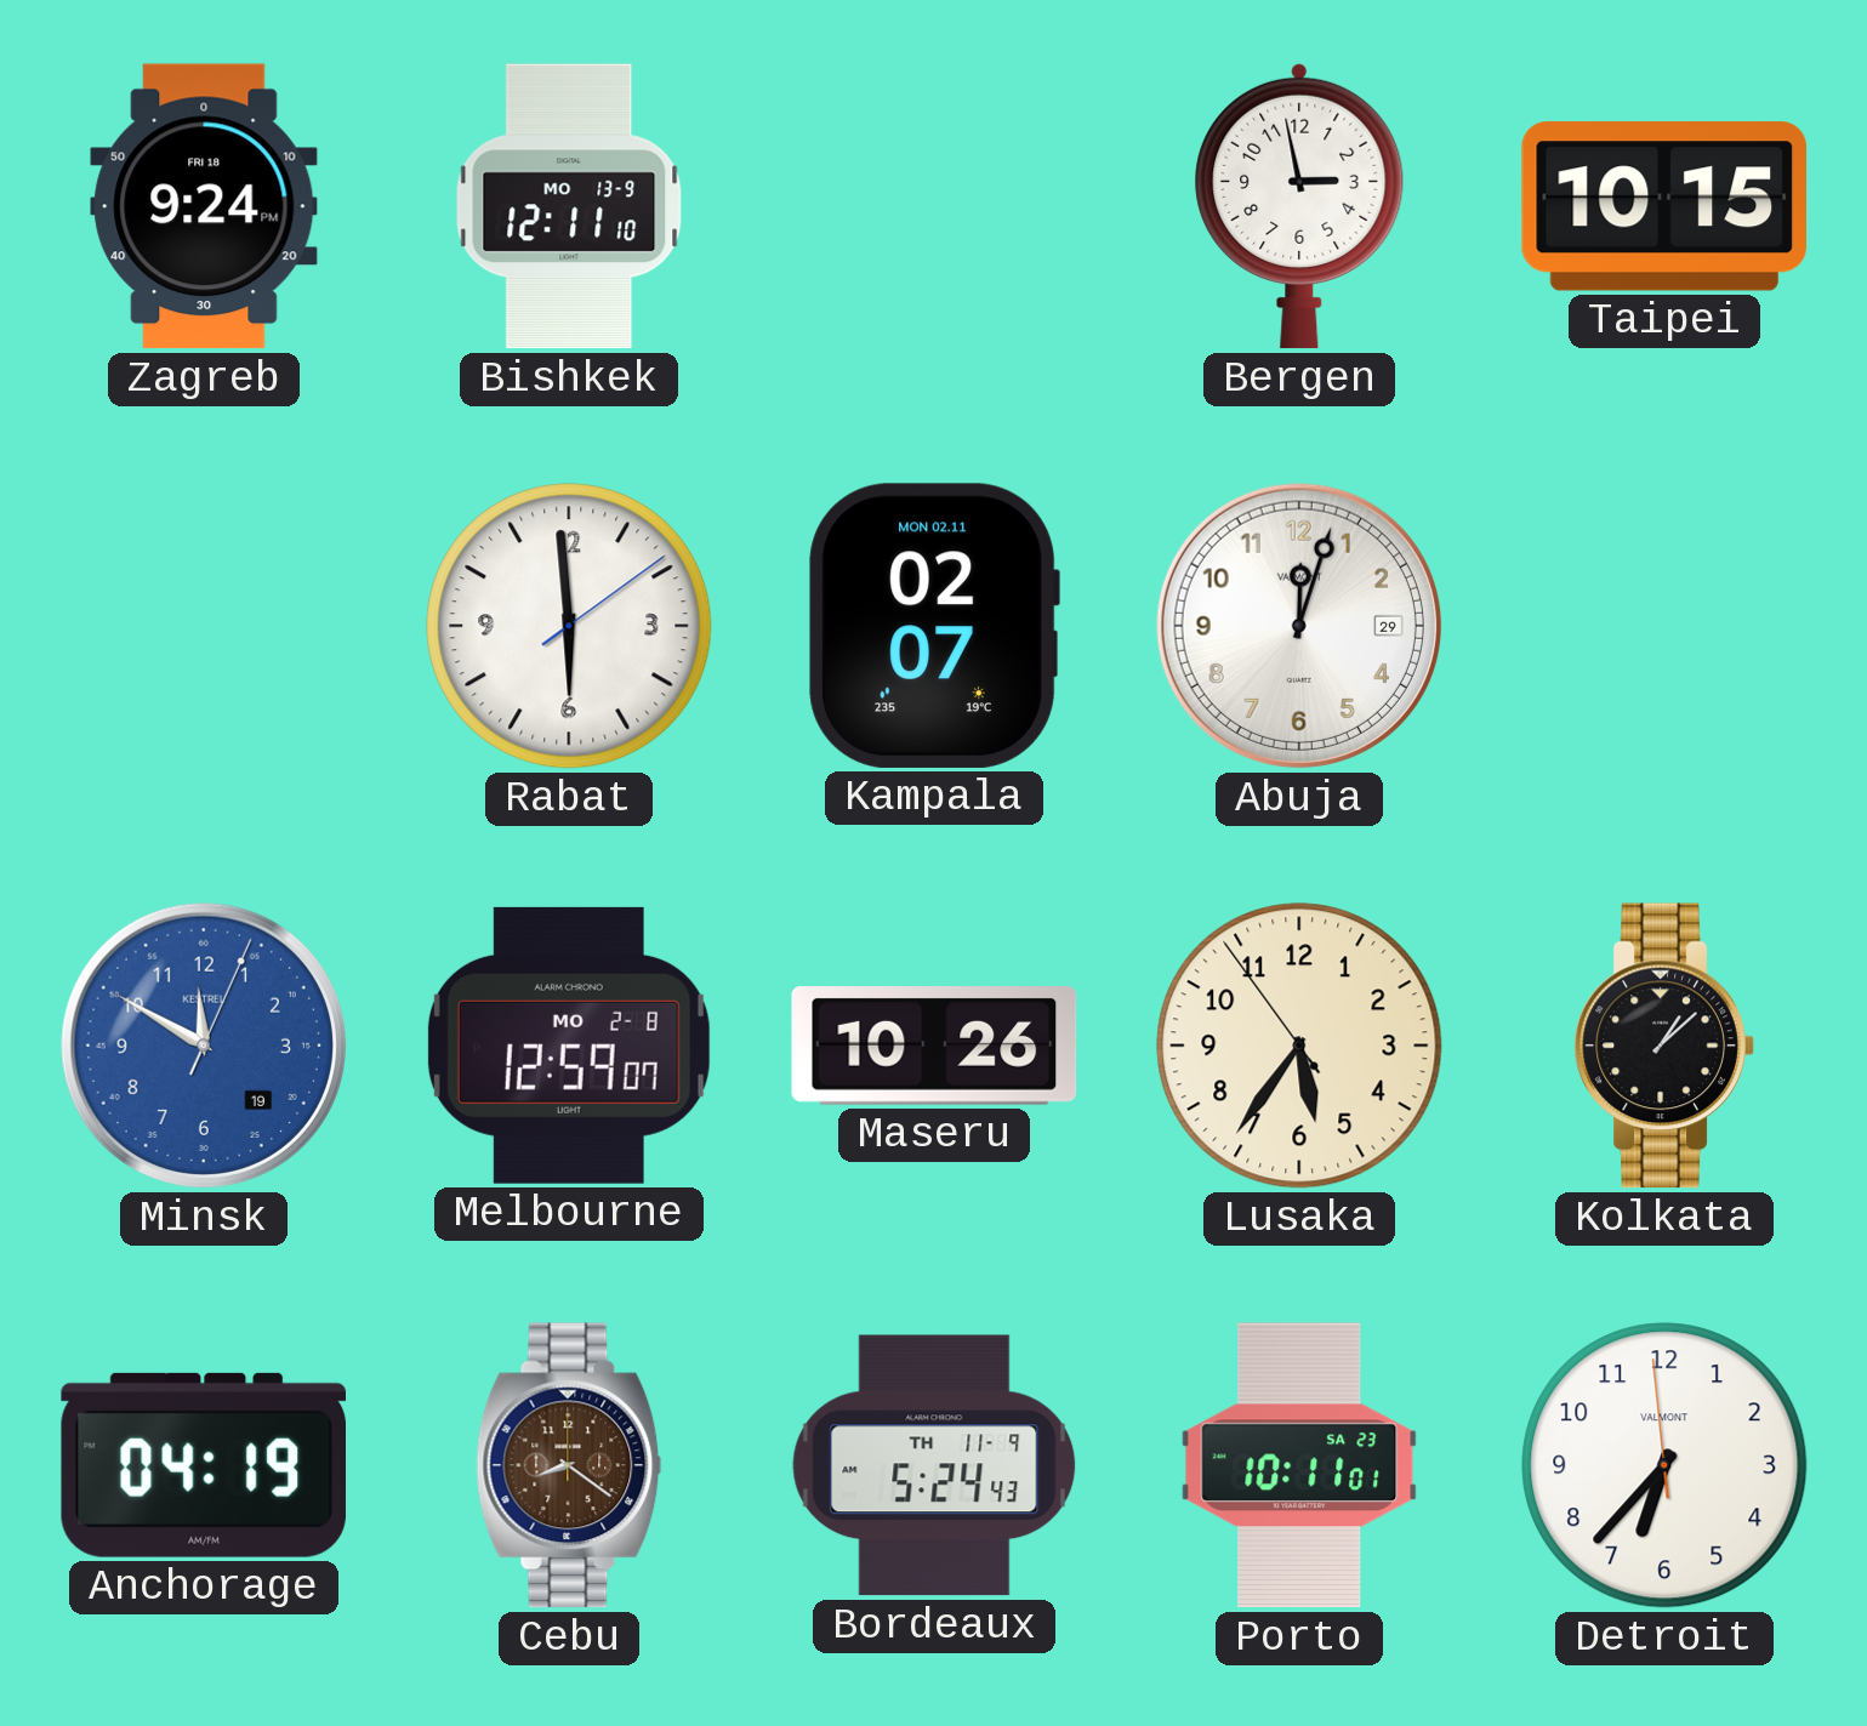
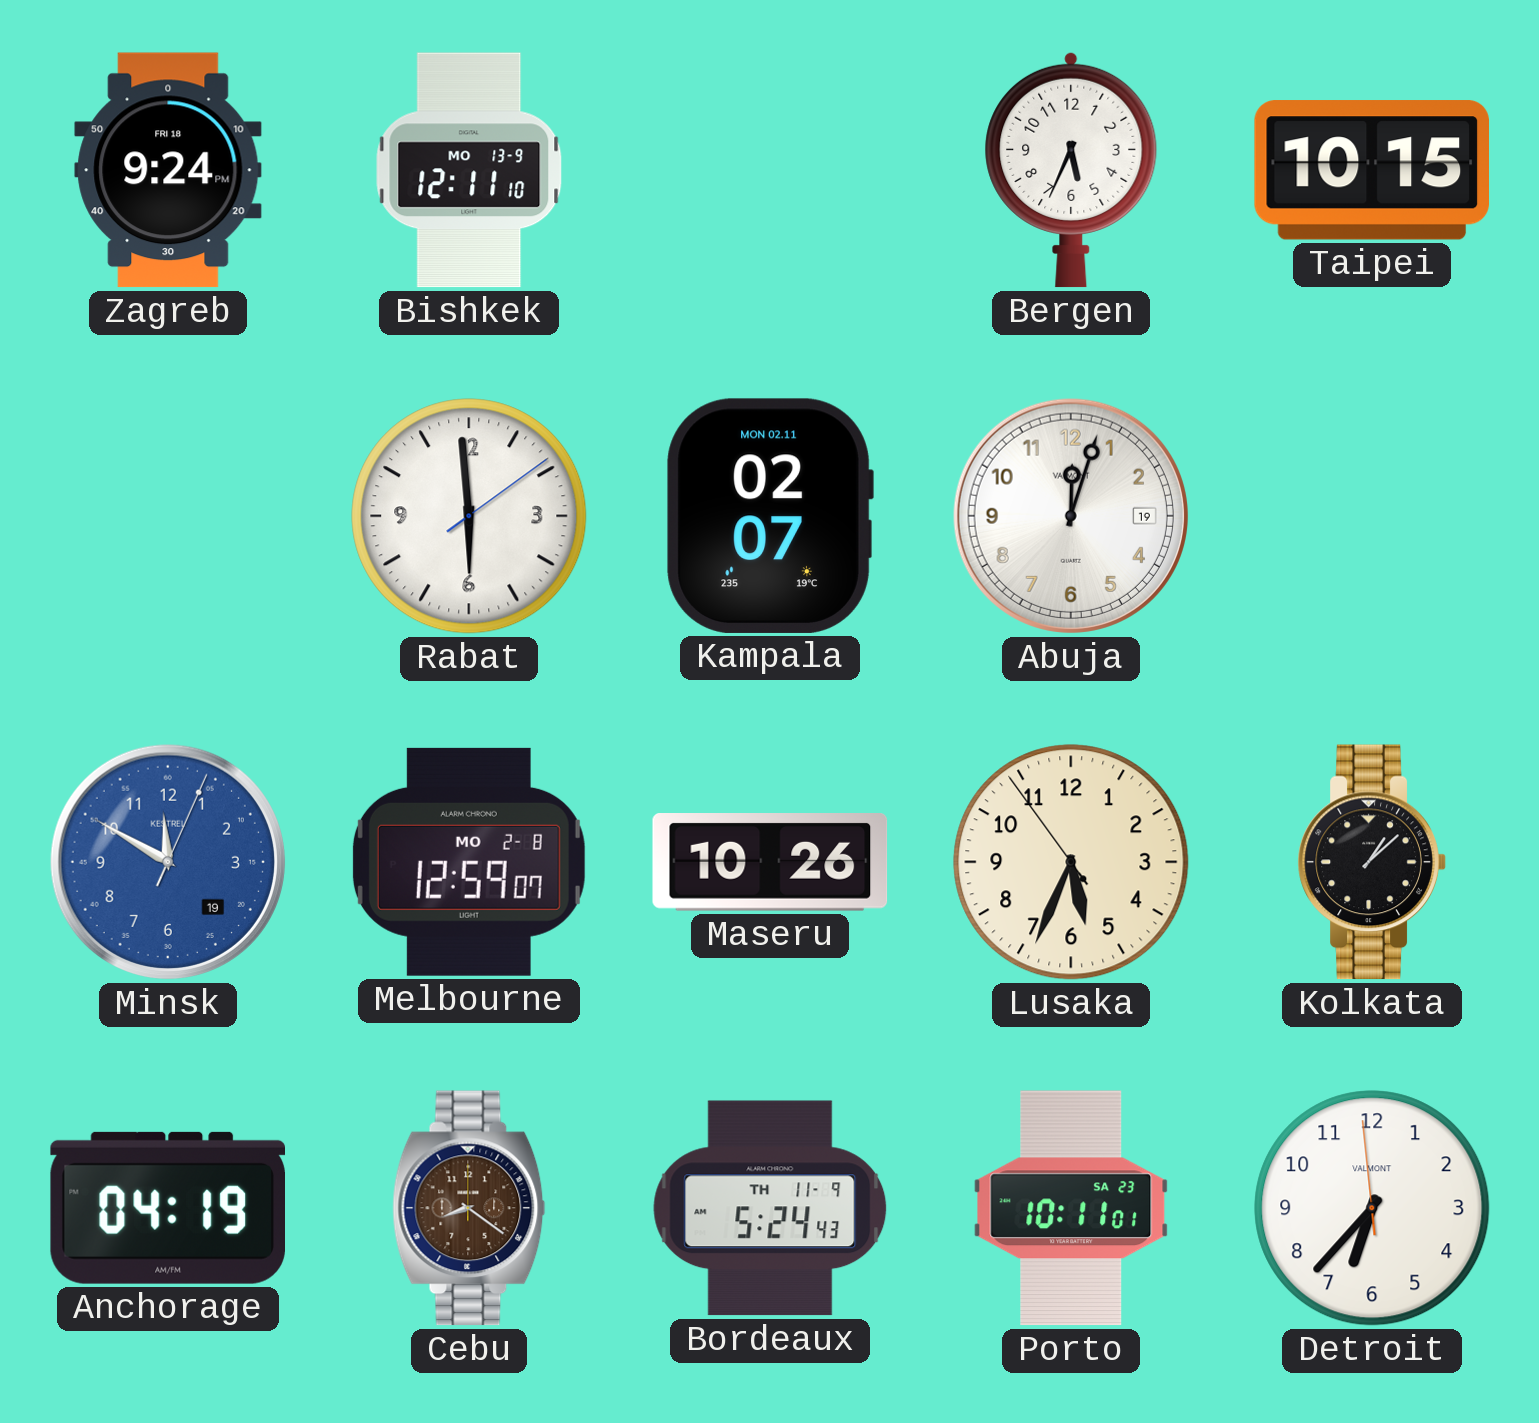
Bergen: 2:58 -> 5:34
Abuja date: 29 -> 19
Lusaka: 5:35 -> 5:33
